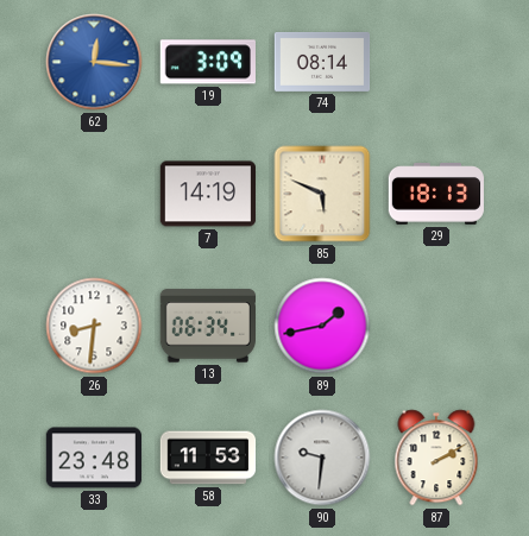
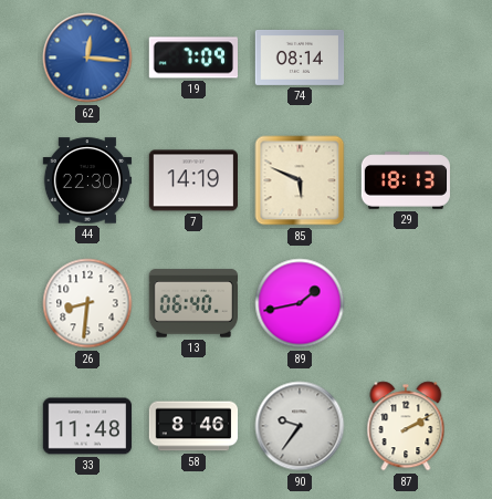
19: 3:09 -> 7:09
44: none -> 22:30
13: 06:34 -> 06:40
33: 23:48 -> 11:48
58: 11:53 -> 8:46
90: 9:31 -> 9:36
